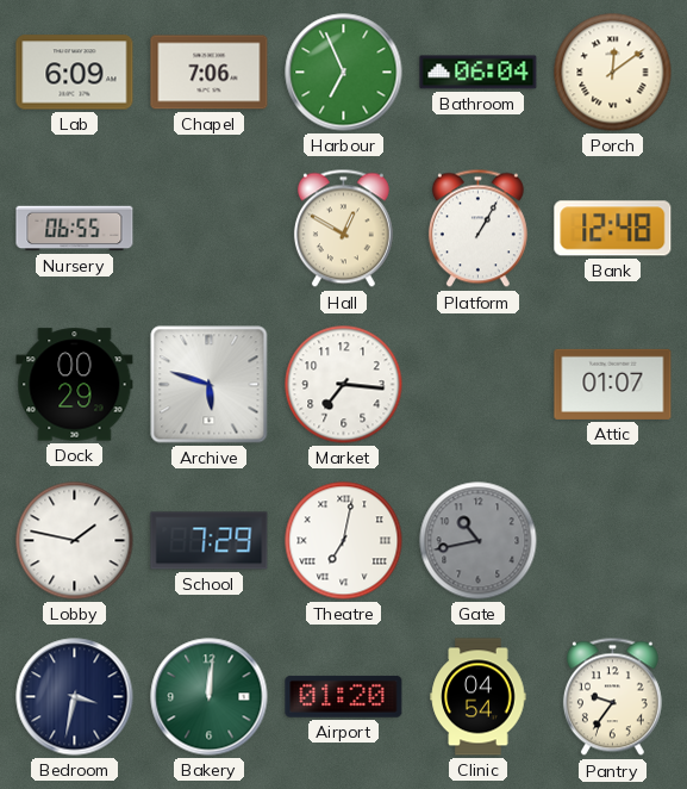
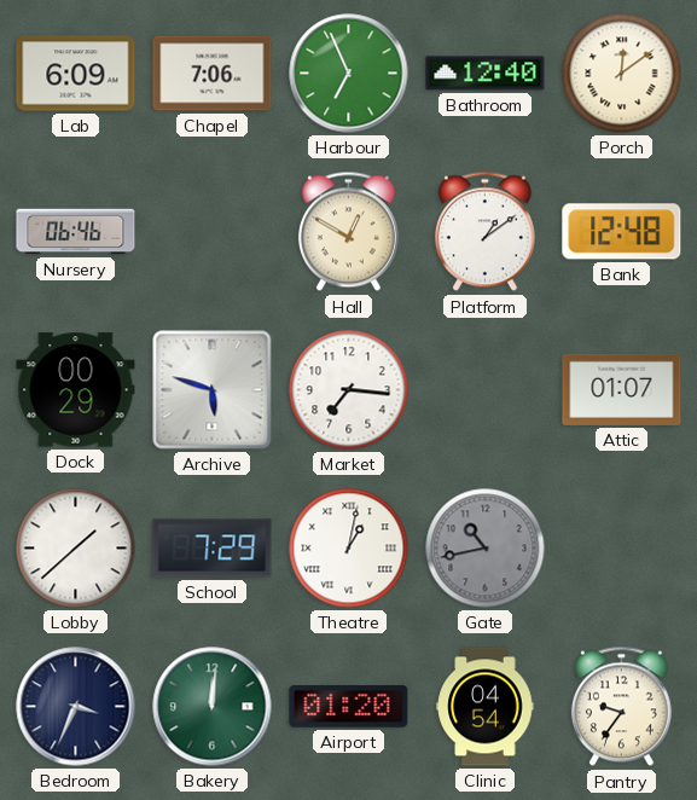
Bathroom: 06:04 -> 12:40
Nursery: 06:55 -> 06:46
Platform: 1:05 -> 1:09
Lobby: 1:47 -> 1:38
Theatre: 7:02 -> 1:02
Bedroom: 3:32 -> 3:34
